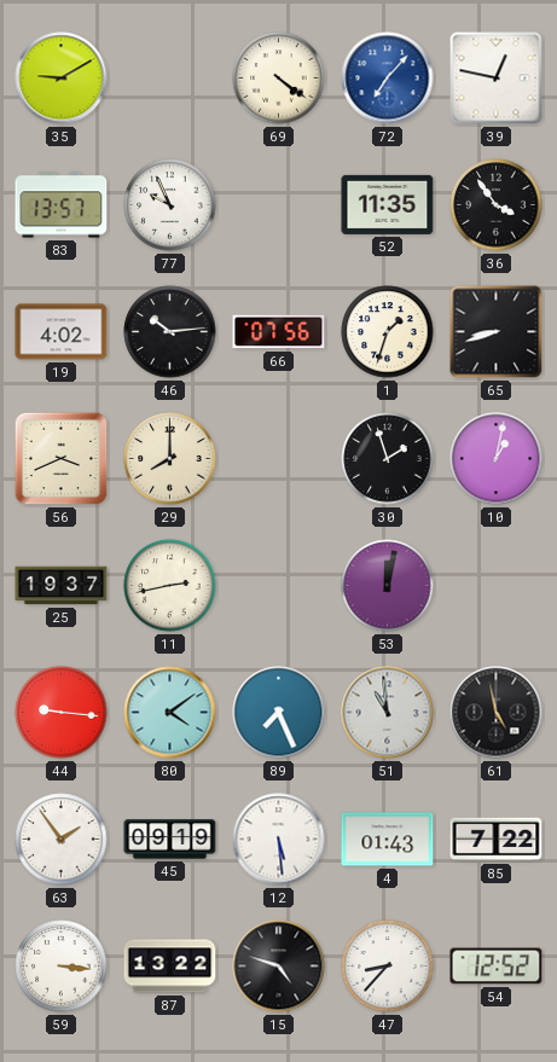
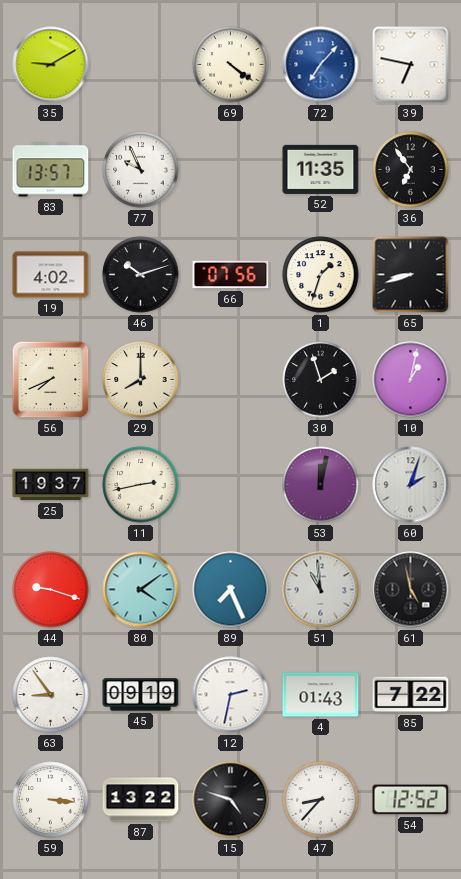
39: 12:47 -> 6:47
36: 3:54 -> 6:54
46: 10:14 -> 10:12
56: 3:41 -> 7:41
60: none -> 2:03
44: 9:16 -> 9:18
63: 1:54 -> 8:54
12: 5:29 -> 2:32
